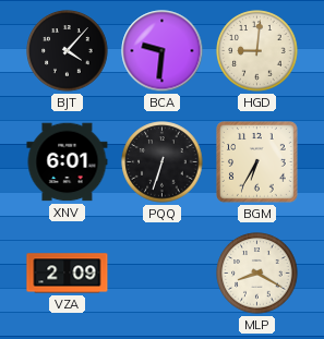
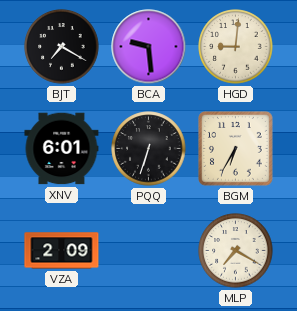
BJT: 4:07 -> 7:20
BCA: 9:31 -> 9:29
MLP: 8:20 -> 7:20
